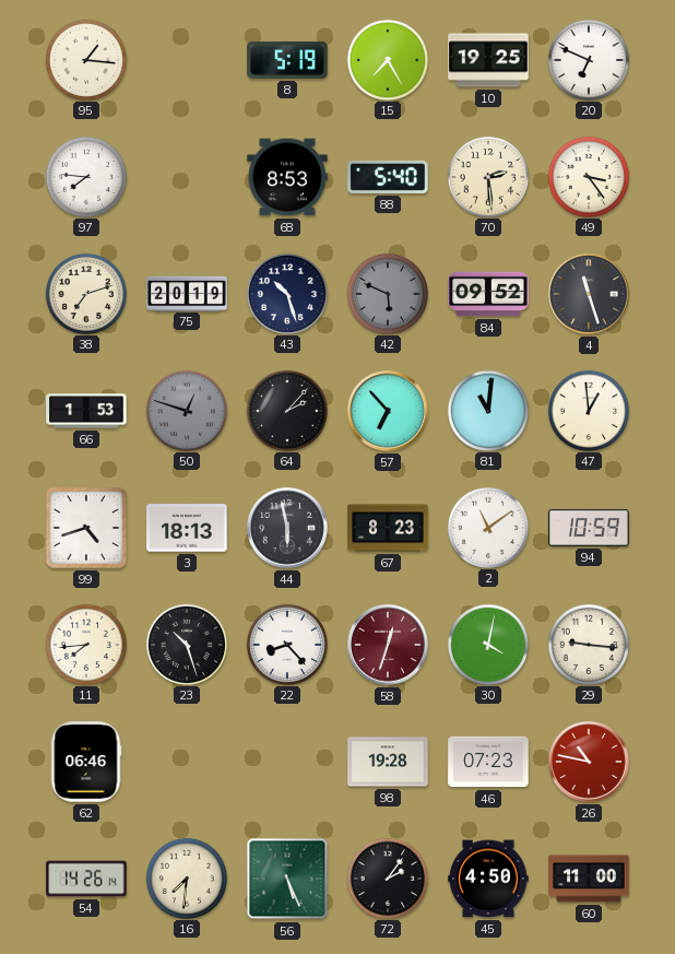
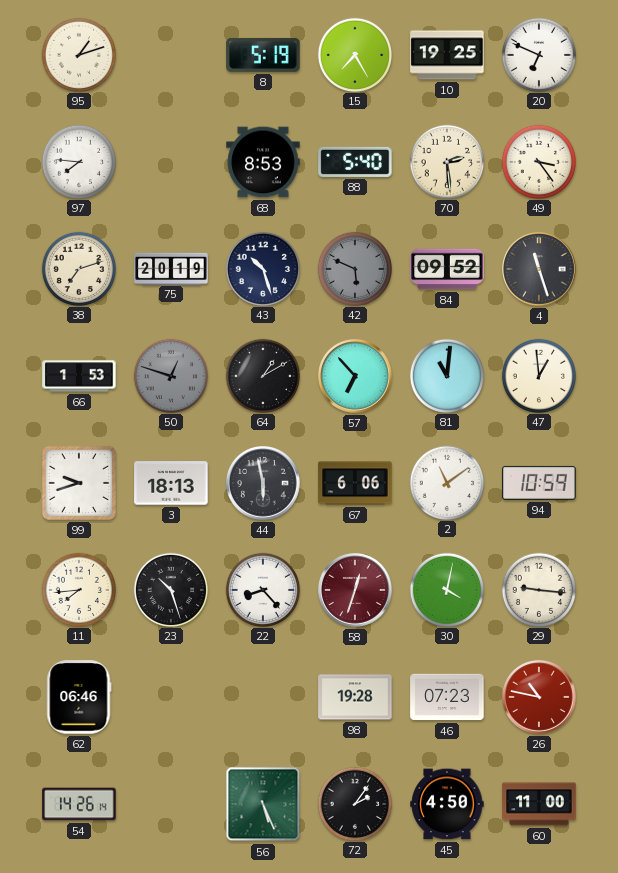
95: 1:16 -> 1:12
64: 2:07 -> 1:10
99: 4:42 -> 9:42
67: 8:23 -> 6:06
16: 7:31 -> none
